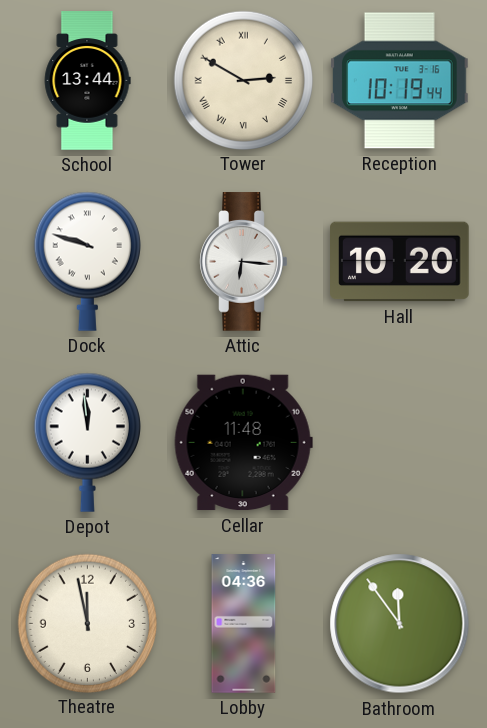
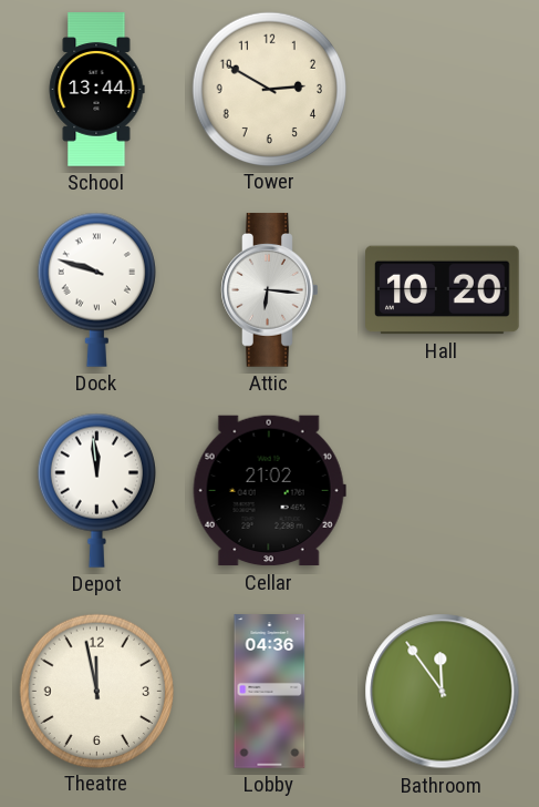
Tower numerals: Roman -> Arabic
Reception: 10:19 -> none
Cellar: 11:48 -> 21:02
